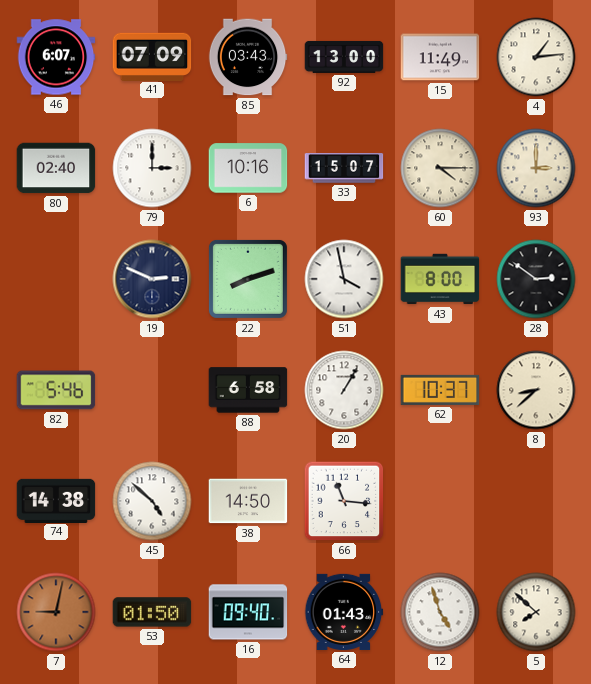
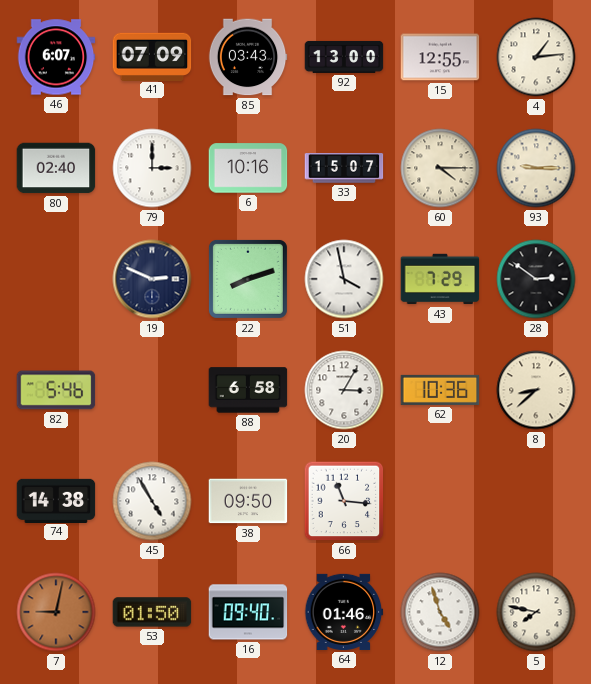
15: 11:49 -> 12:55
93: 3:00 -> 9:15
43: 8:00 -> 7:29
20: 1:05 -> 3:05
62: 10:37 -> 10:36
45: 4:52 -> 4:55
38: 14:50 -> 09:50
64: 01:43 -> 01:46
5: 7:52 -> 7:47
